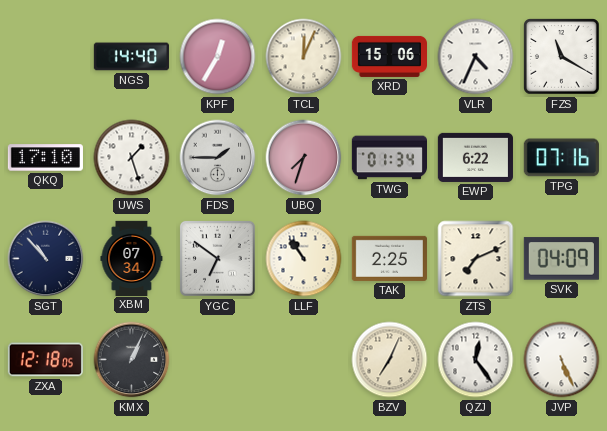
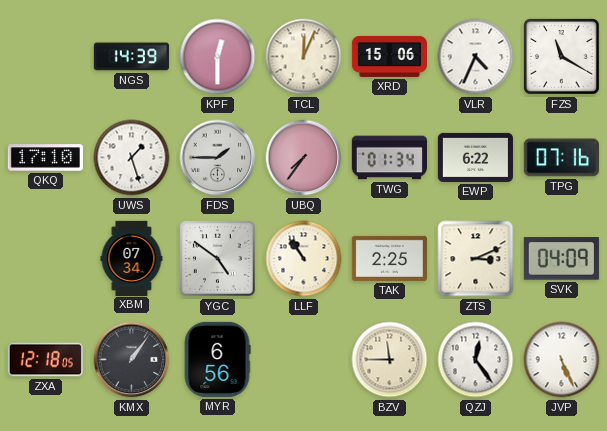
NGS: 14:40 -> 14:39
KPF: 12:35 -> 12:30
UBQ: 7:33 -> 7:36
SGT: 10:53 -> none
YGC: 6:51 -> 4:51
ZTS: 7:11 -> 3:11
KMX: 1:04 -> 1:06
MYR: none -> 6:56
BZV: 7:04 -> 11:45
